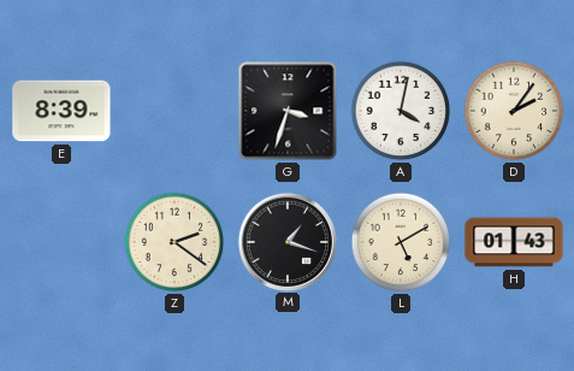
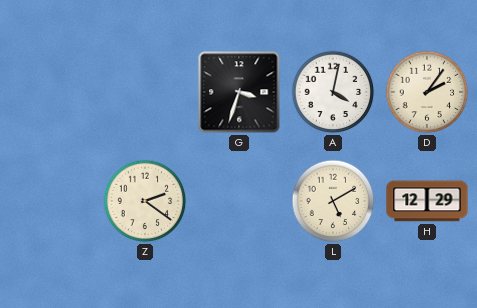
E: 8:39 -> none
M: 1:18 -> none
H: 01:43 -> 12:29
